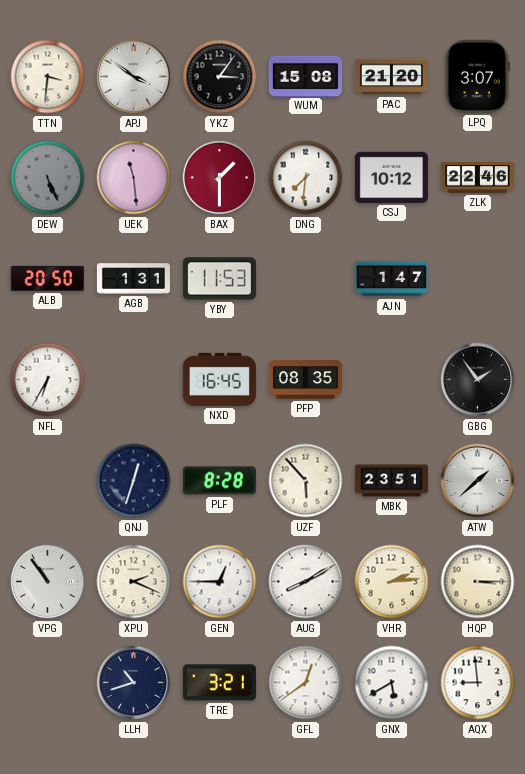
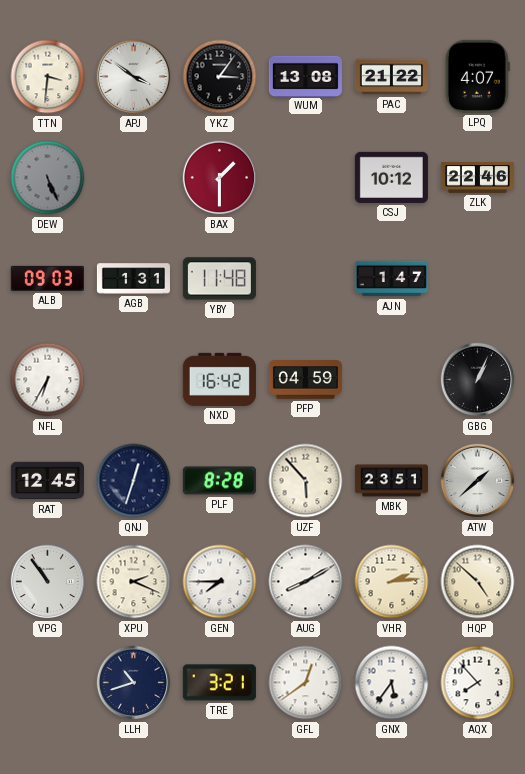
WUM: 15:08 -> 13:08
PAC: 21:20 -> 21:22
LPQ: 3:07 -> 4:07
UEK: 11:29 -> none
DNG: 7:31 -> none
ALB: 20:50 -> 09:03
YBY: 11:53 -> 11:48
NXD: 16:45 -> 16:42
PFP: 08:35 -> 04:59
GBG: 1:54 -> 1:04
RAT: none -> 12:45
GEN: 12:45 -> 7:45
HQP: 3:15 -> 4:52
GNX: 5:40 -> 5:36
AQX: 8:59 -> 7:53
